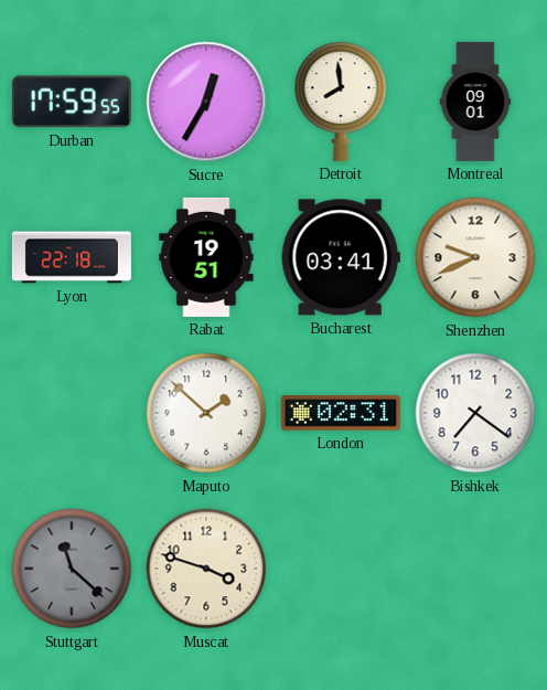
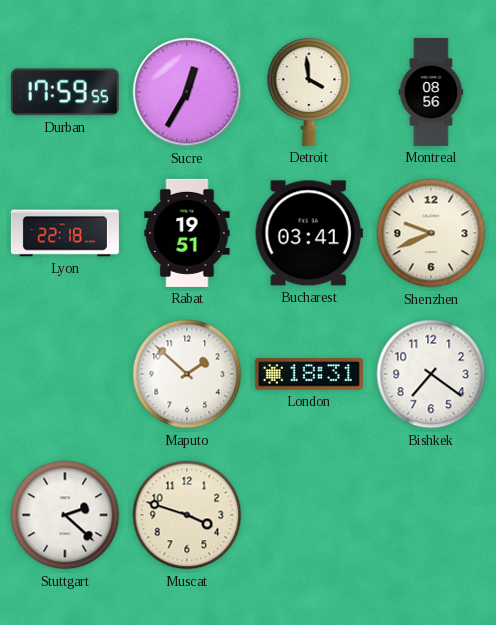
Detroit: 7:59 -> 3:59
Montreal: 09:01 -> 08:56
London: 02:31 -> 18:31
Stuttgart: 11:22 -> 2:22
Stuttgart dial: grey -> white
